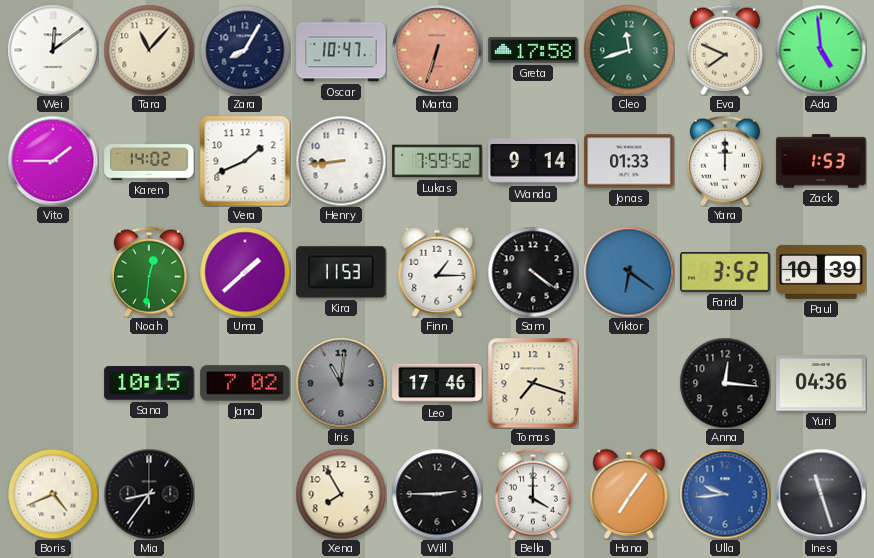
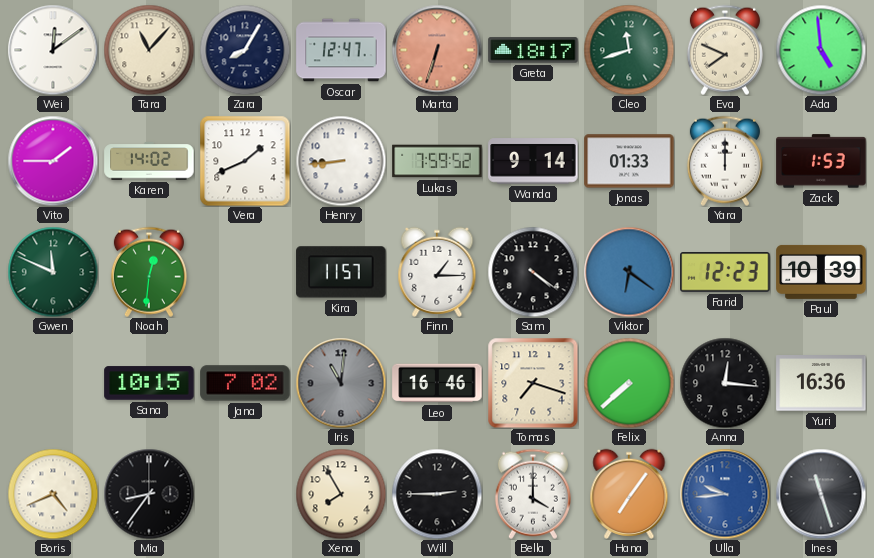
Oscar: 10:47 -> 12:47
Greta: 17:58 -> 18:17
Gwen: none -> 11:49
Uma: 1:38 -> none
Kira: 11:53 -> 11:57
Farid: 3:52 -> 12:23
Leo: 17:46 -> 16:46
Felix: none -> 7:38
Yuri: 04:36 -> 16:36
